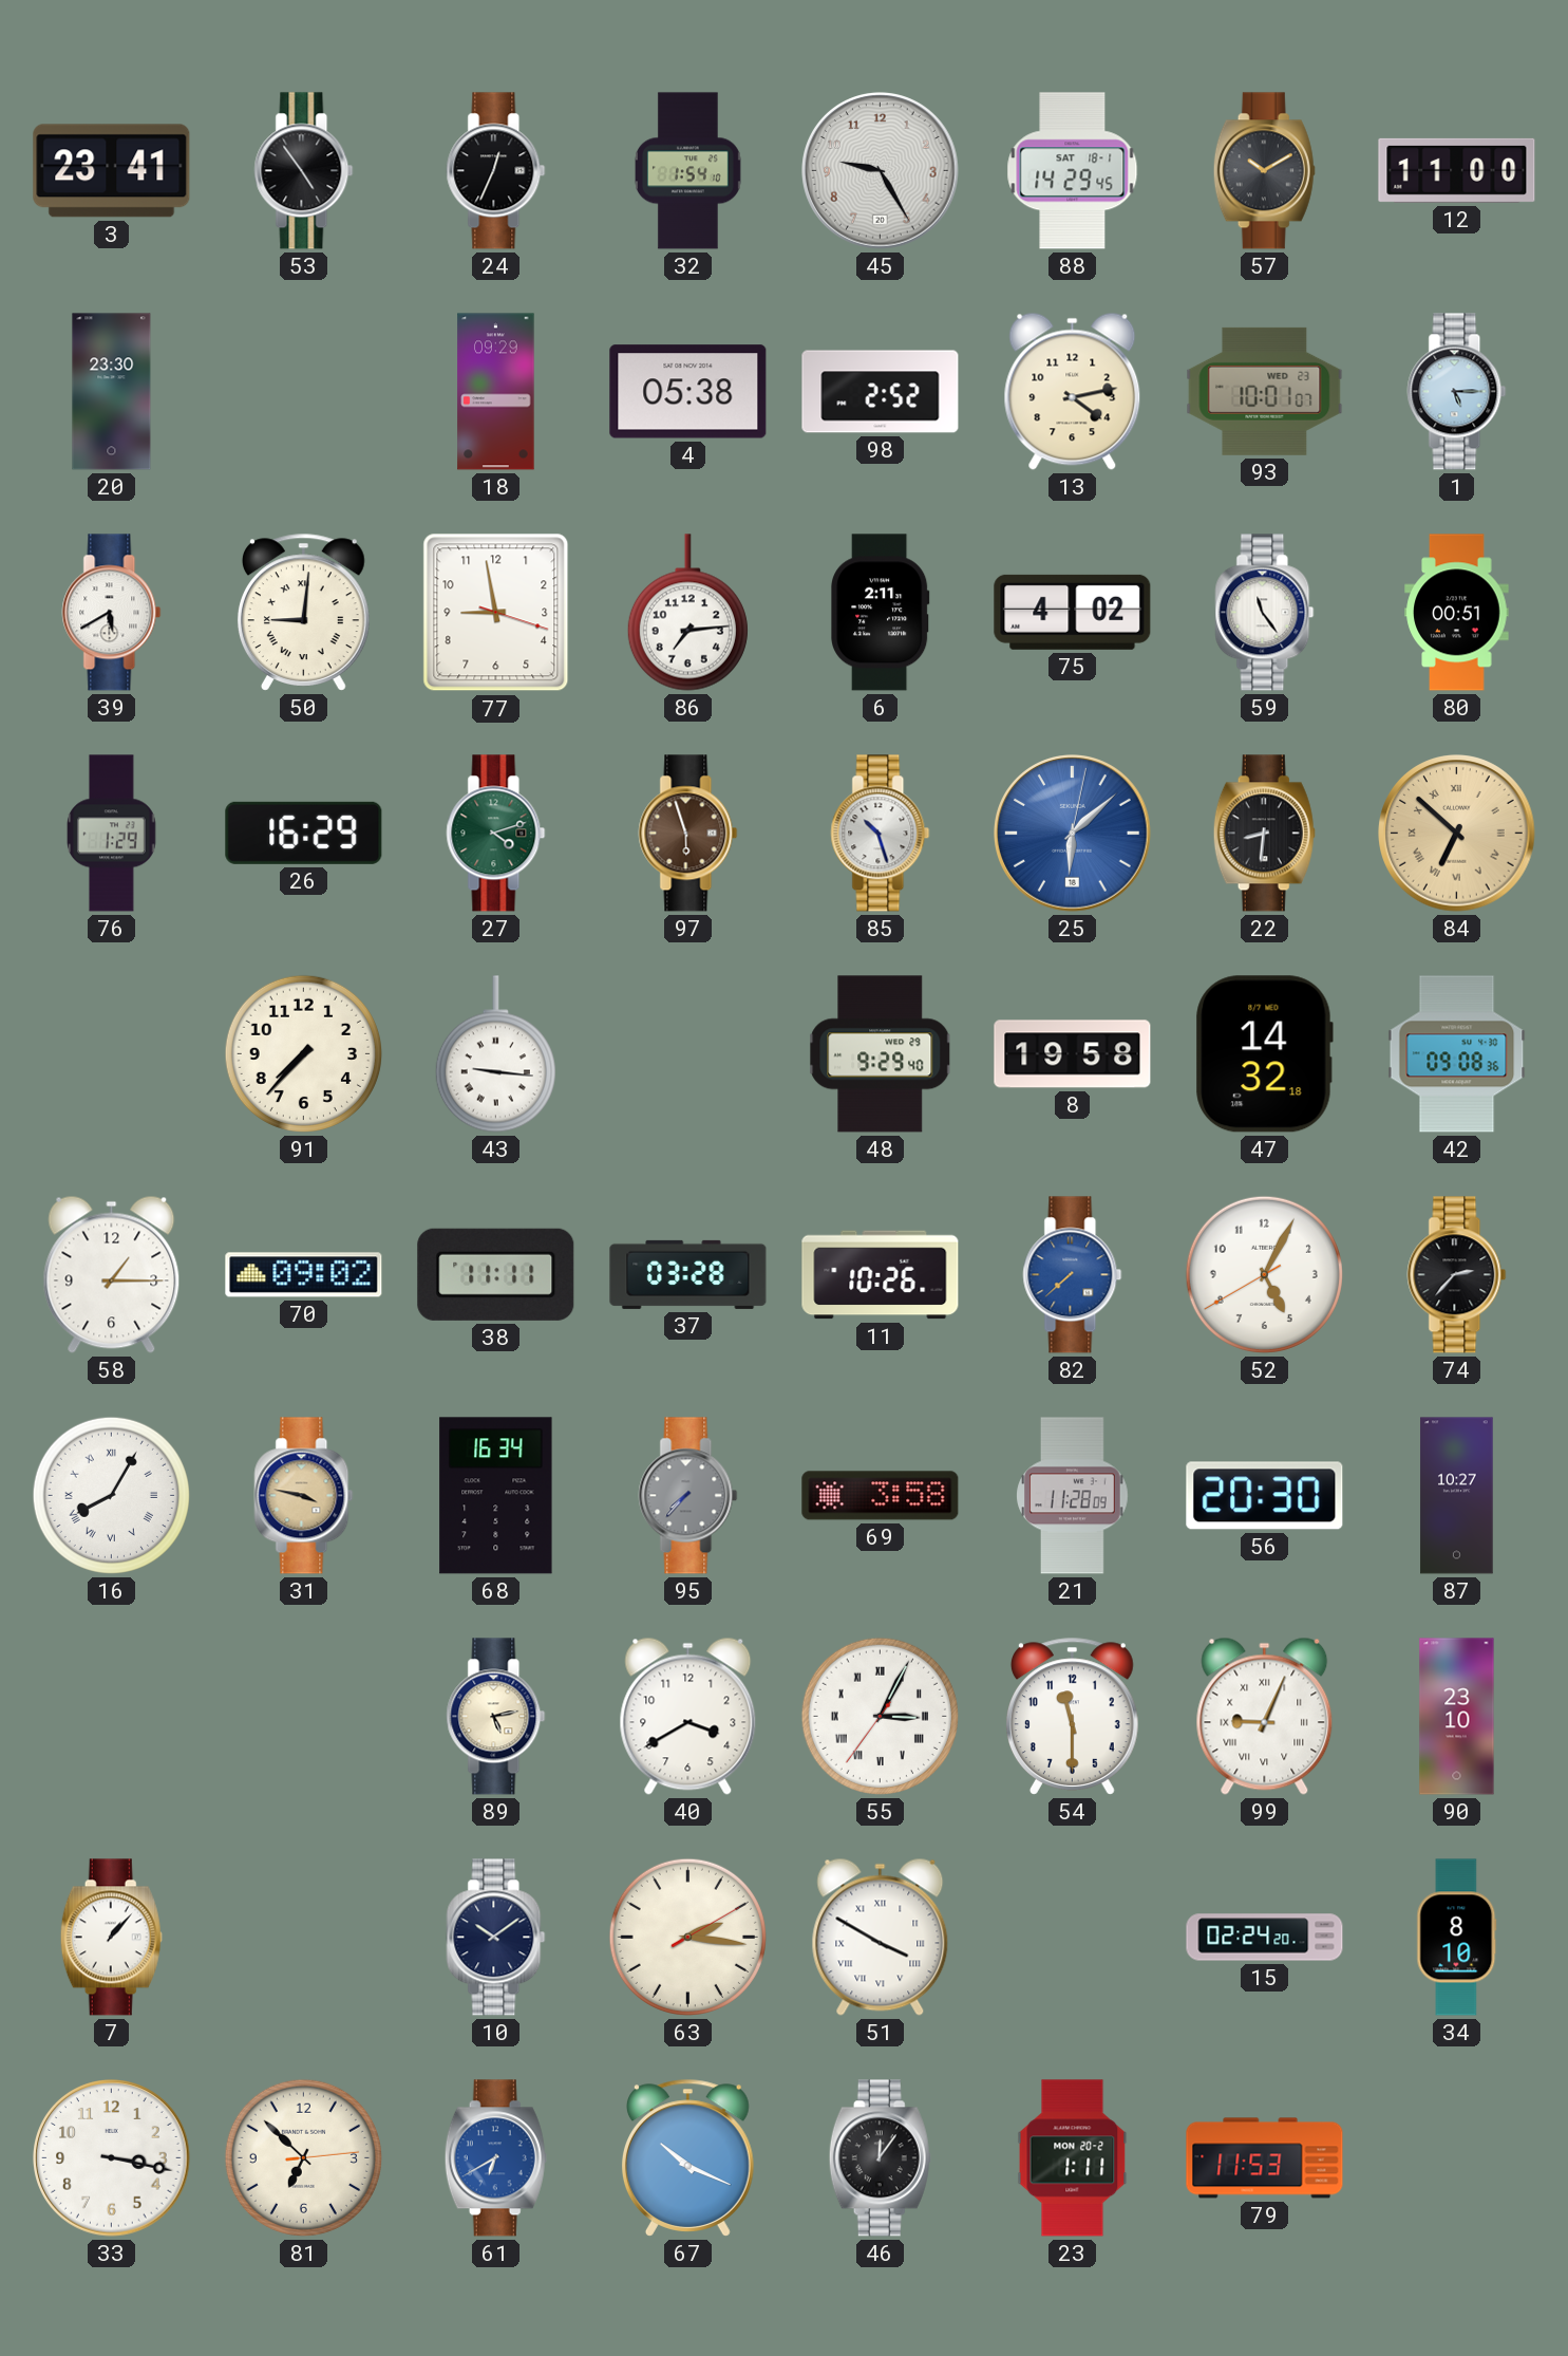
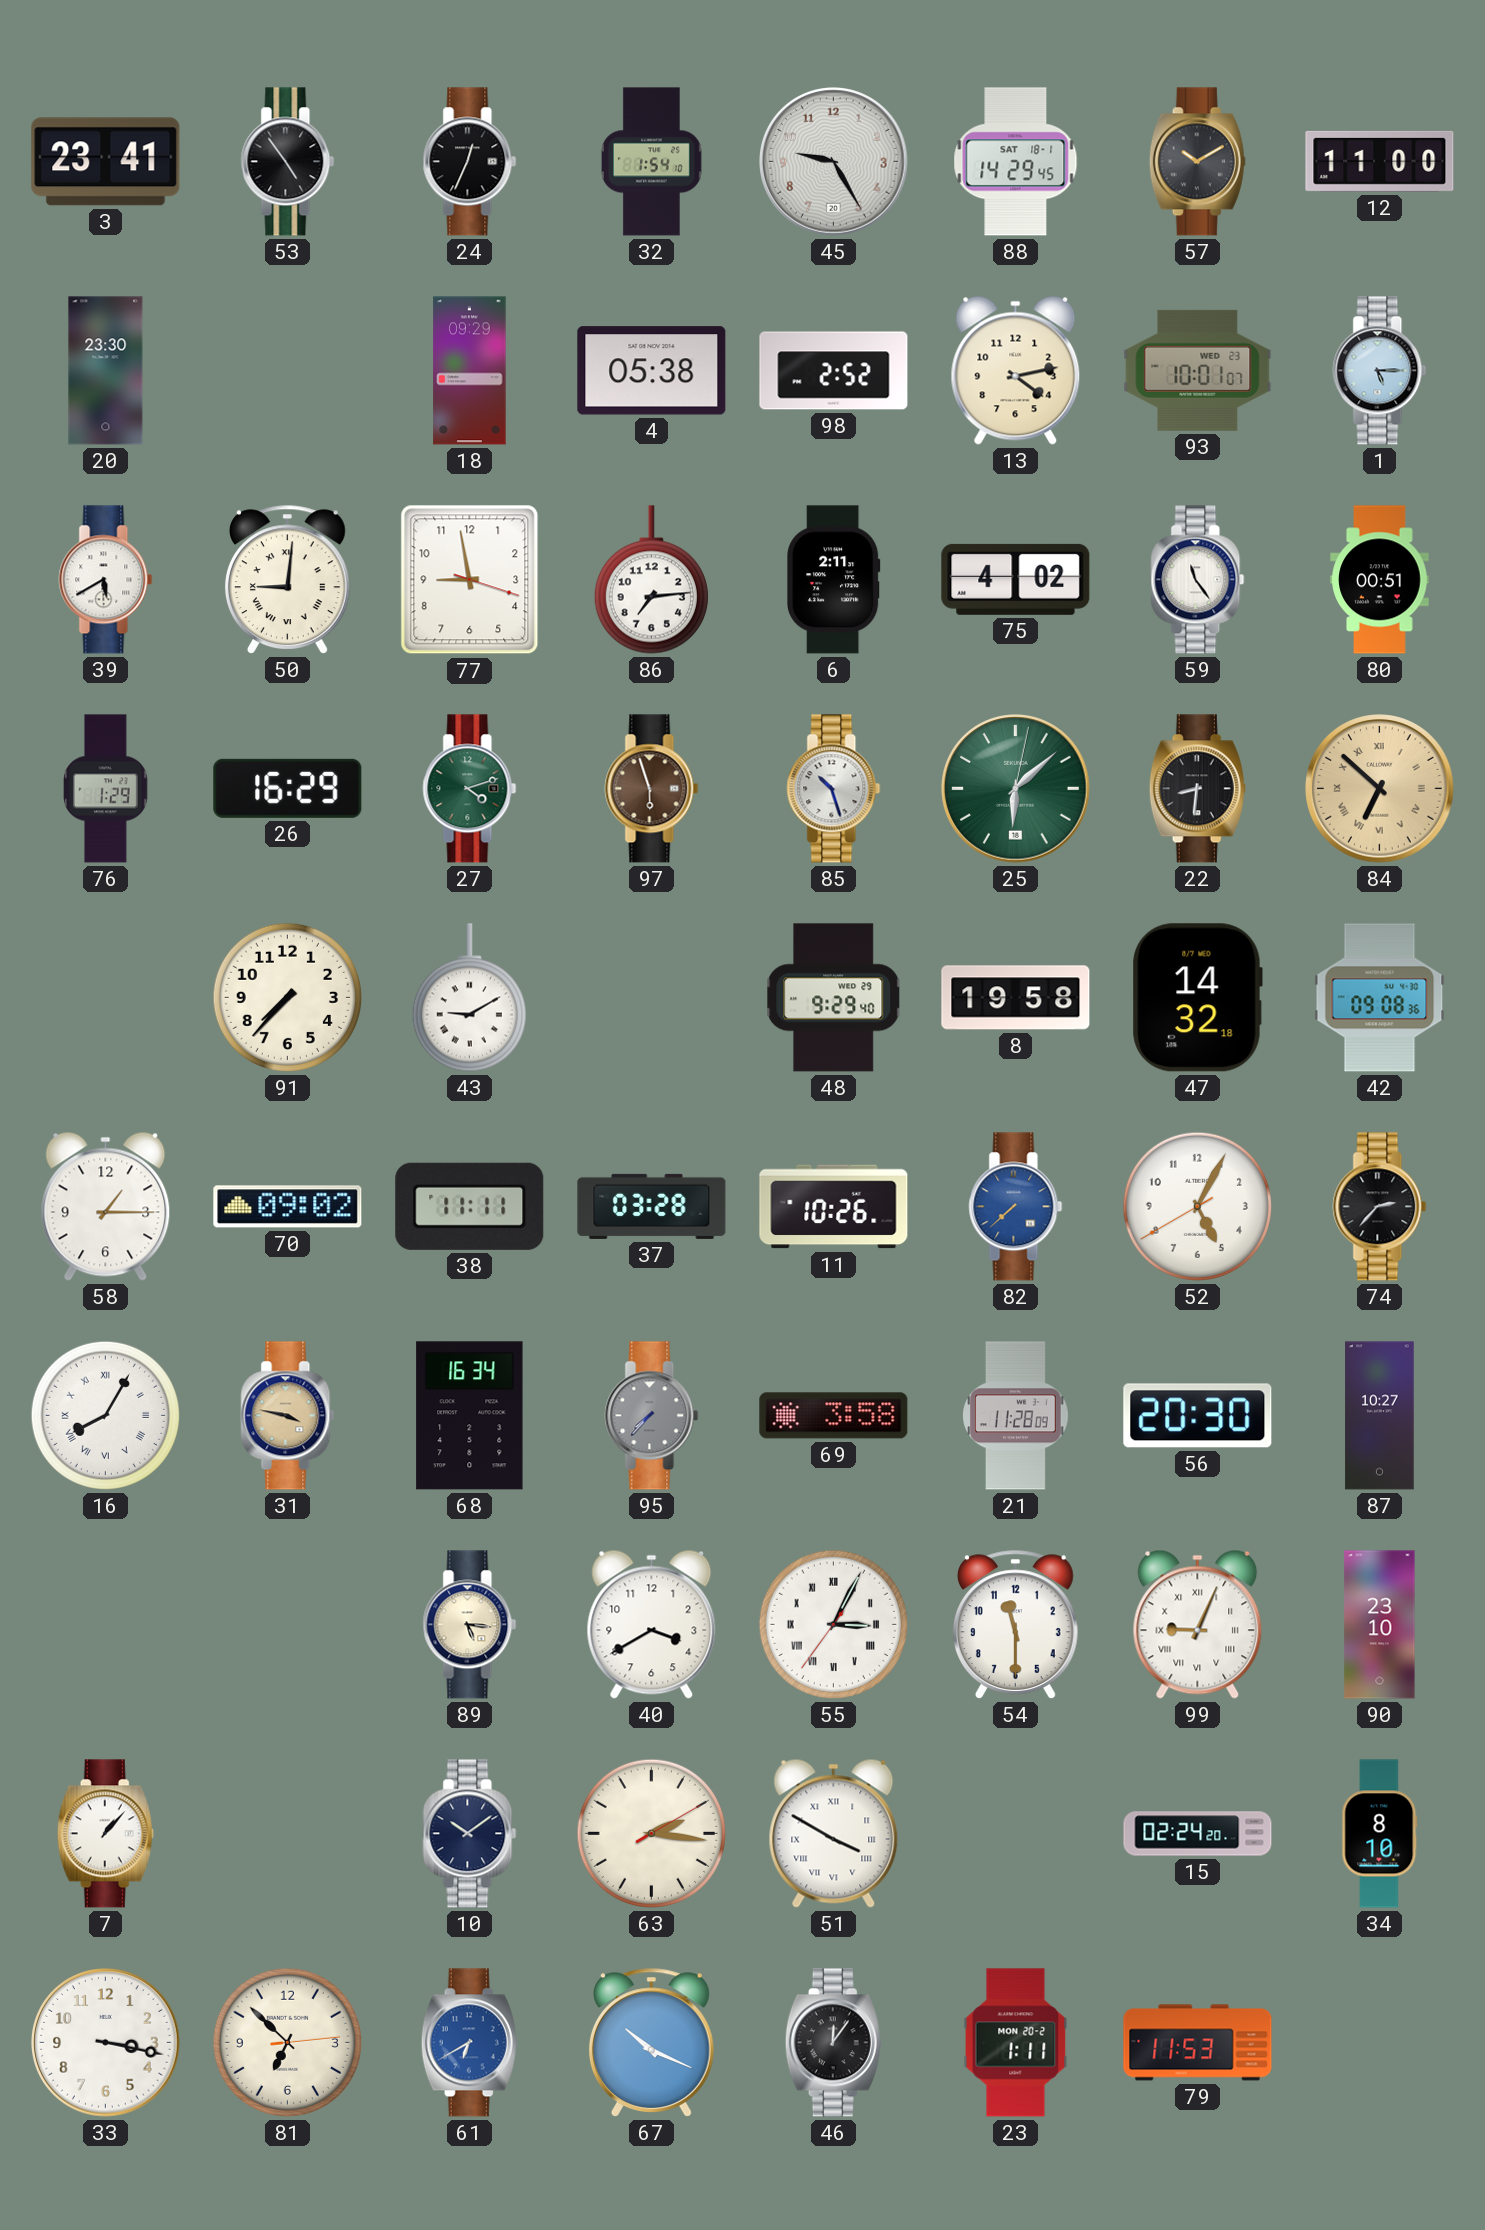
25 dial: blue -> green
43: 9:16 -> 9:10
89: 5:13 -> 5:16
